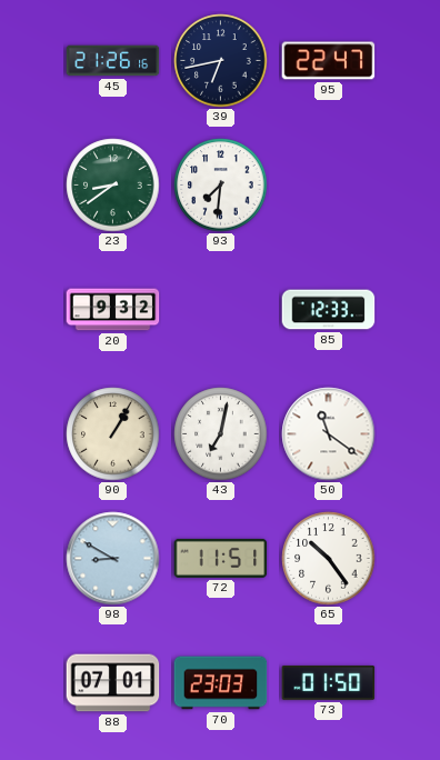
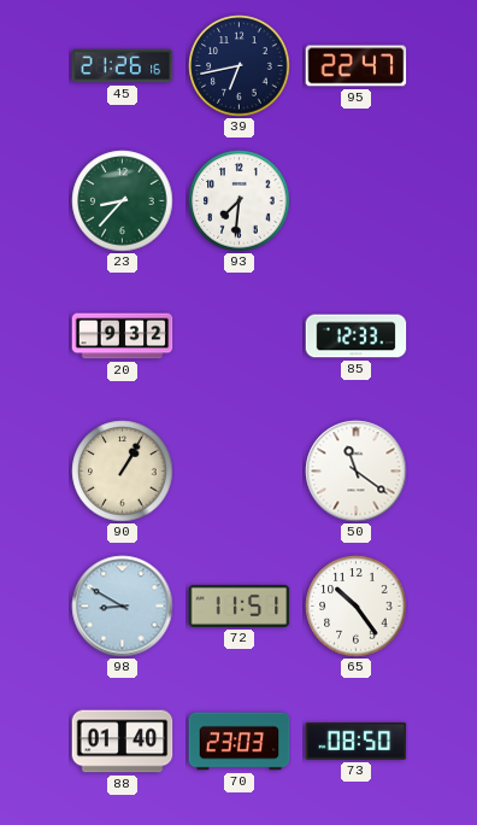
23: 8:39 -> 8:37
43: 7:02 -> none
88: 07:01 -> 01:40
73: 01:50 -> 08:50
